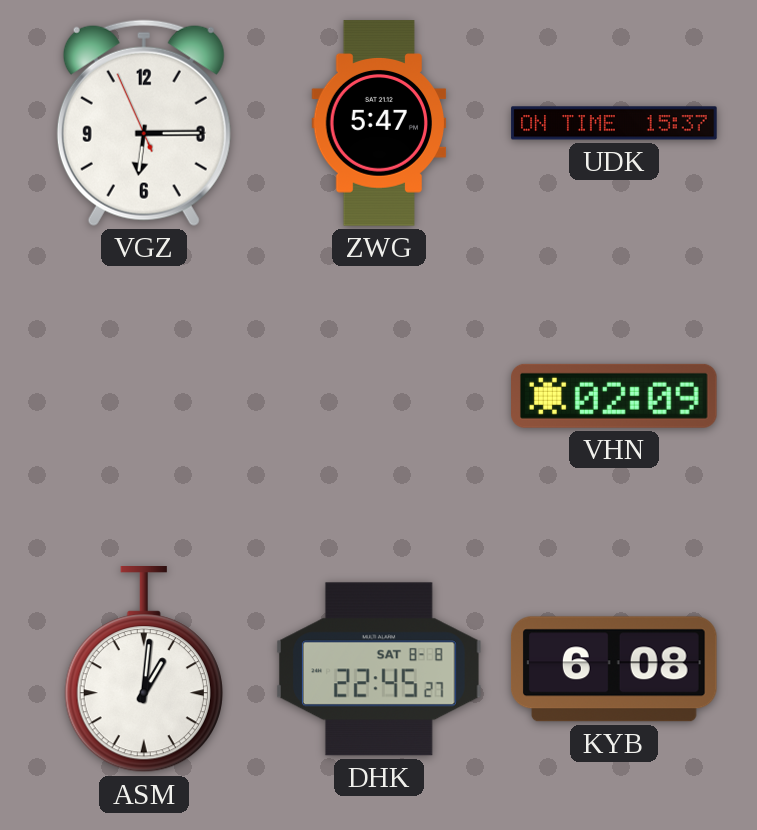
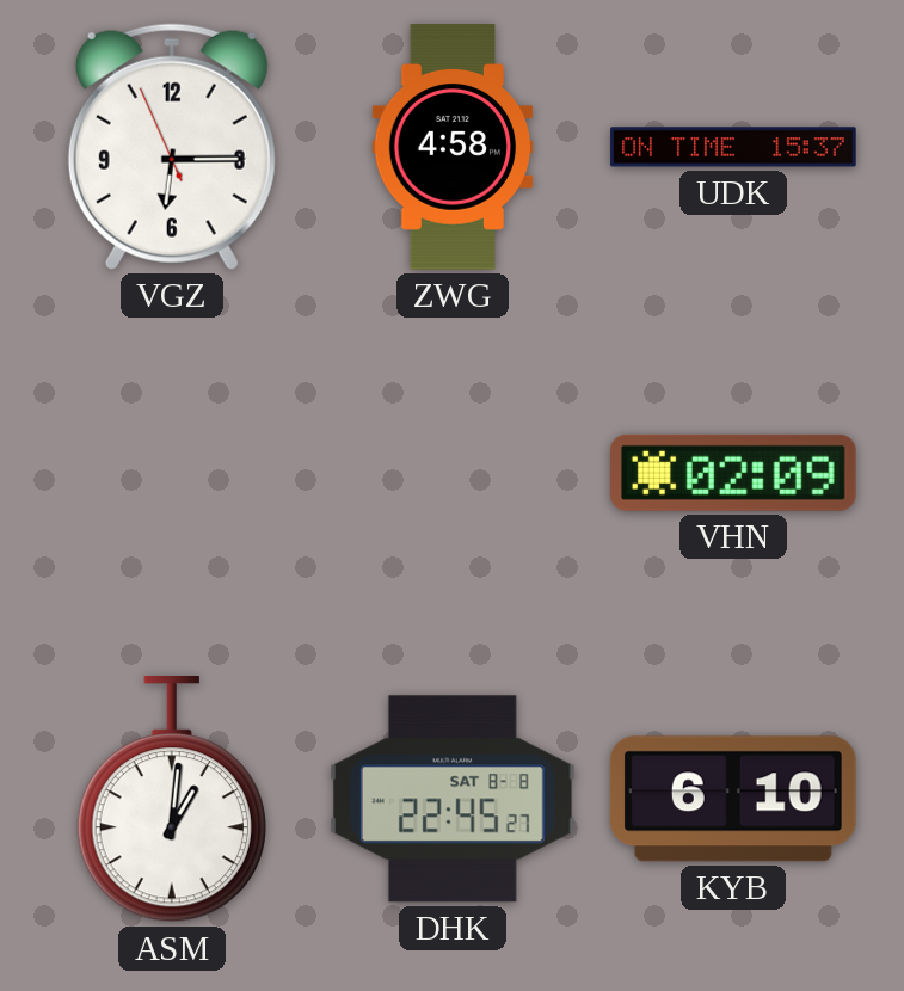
ZWG: 5:47 -> 4:58
KYB: 6:08 -> 6:10
